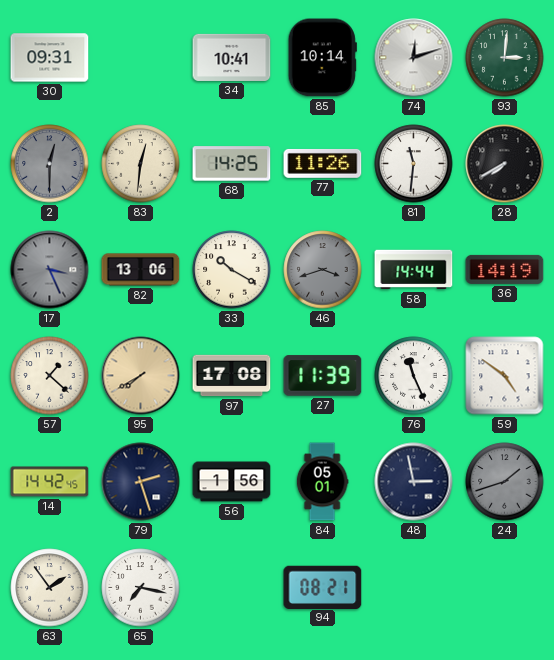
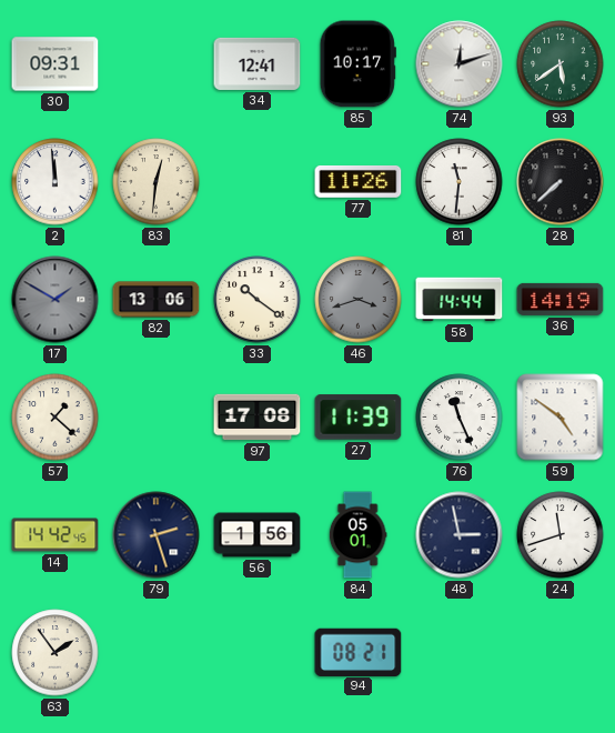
34: 10:41 -> 12:41
85: 10:14 -> 10:17
93: 3:01 -> 5:39
2: 12:30 -> 11:59
2 dial: grey -> white
68: 14:25 -> none
28: 7:40 -> 7:38
17: 3:26 -> 1:50
33: 10:20 -> 10:21
95: 7:40 -> none
24: 1:42 -> 11:42
24 dial: grey -> white
65: 7:17 -> none
